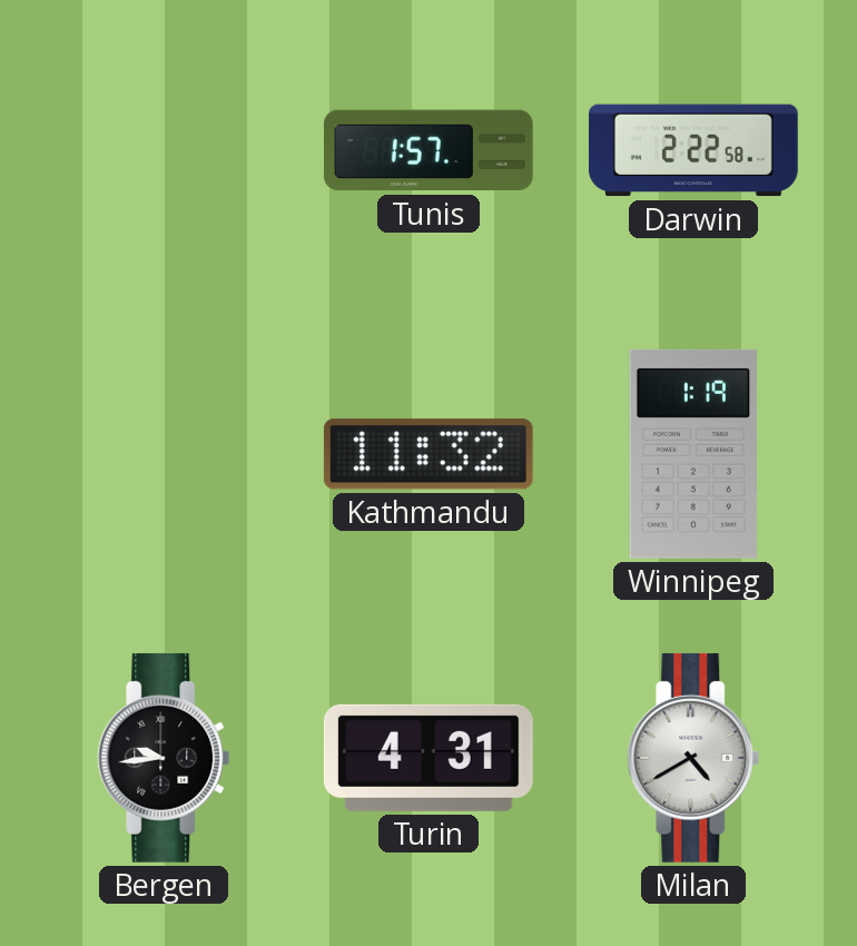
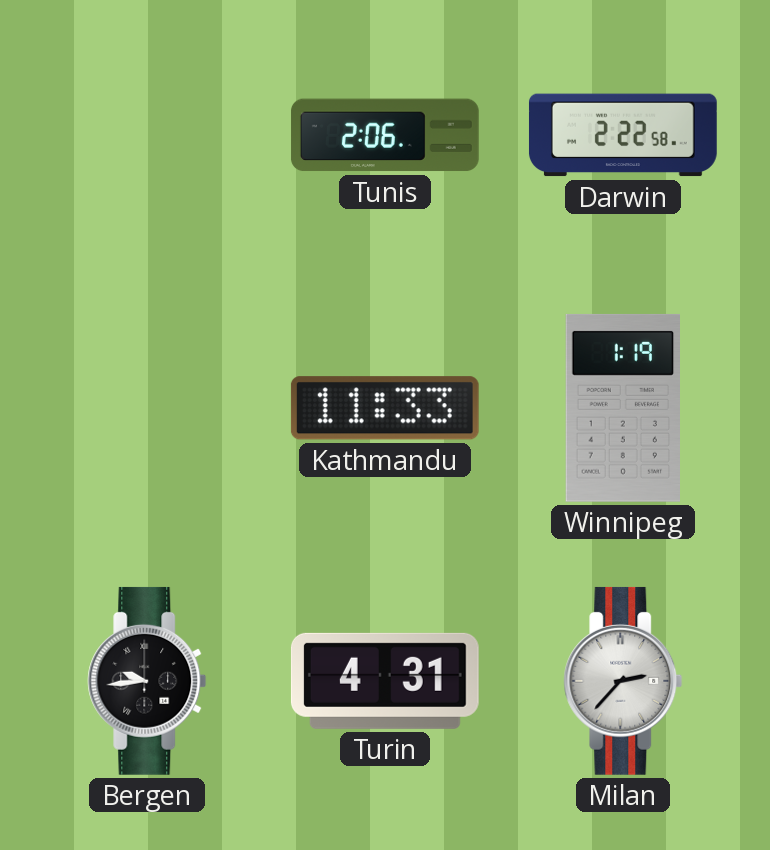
Tunis: 1:57 -> 2:06
Kathmandu: 11:32 -> 11:33
Milan: 4:40 -> 2:37
